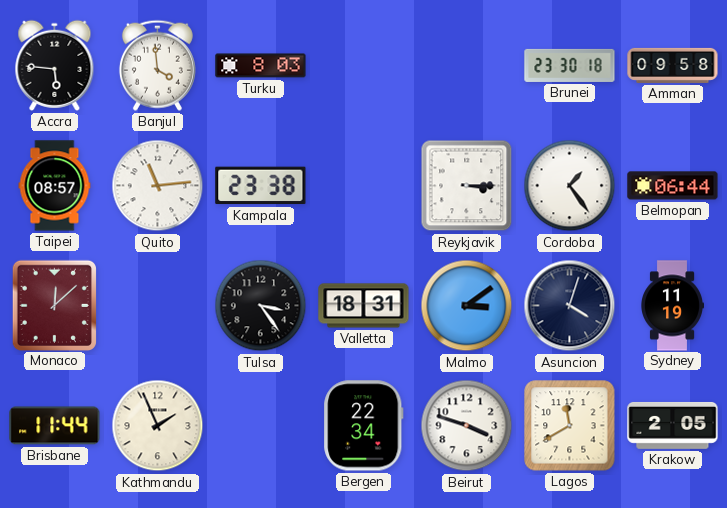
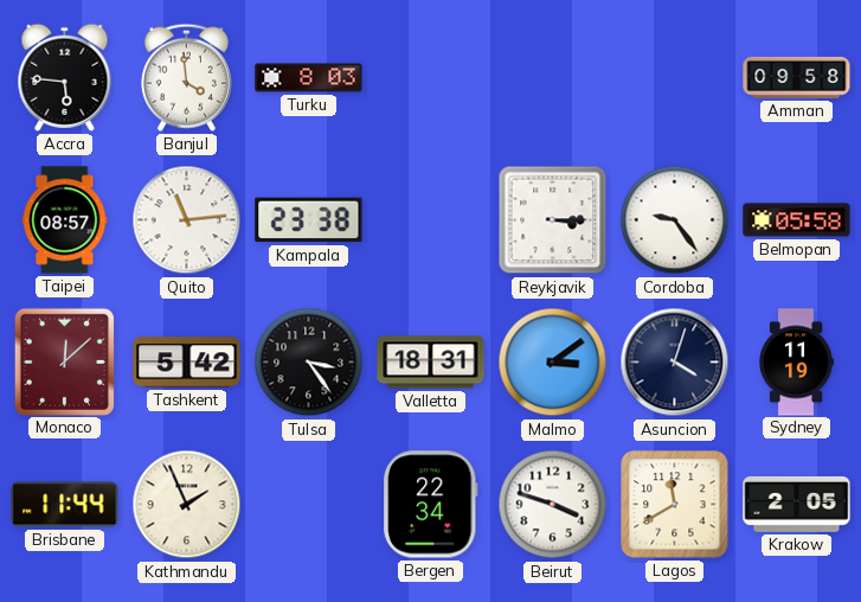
Brunei: 23:30 -> none
Cordoba: 1:24 -> 9:24
Belmopan: 06:44 -> 05:58
Tashkent: none -> 5:42
